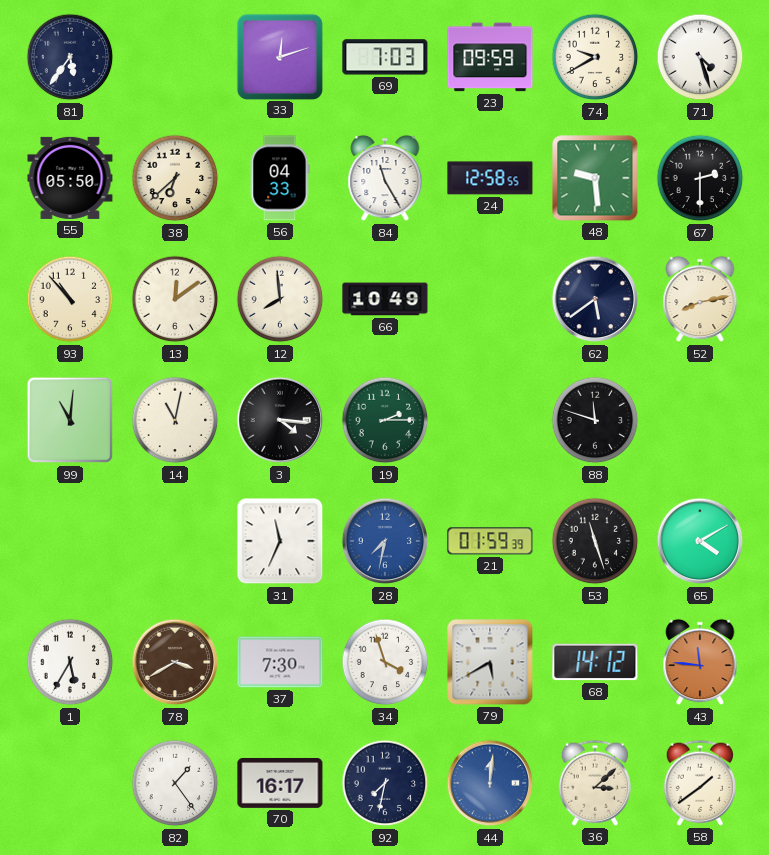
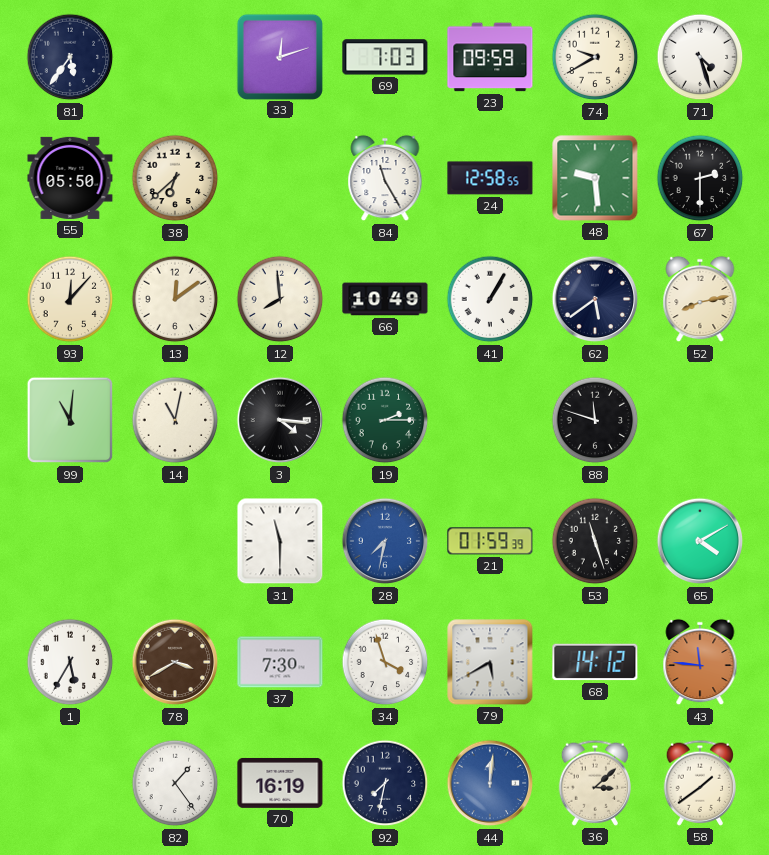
56: 04:33 -> none
93: 10:53 -> 12:07
41: none -> 1:05
31: 11:34 -> 11:30
70: 16:17 -> 16:19
